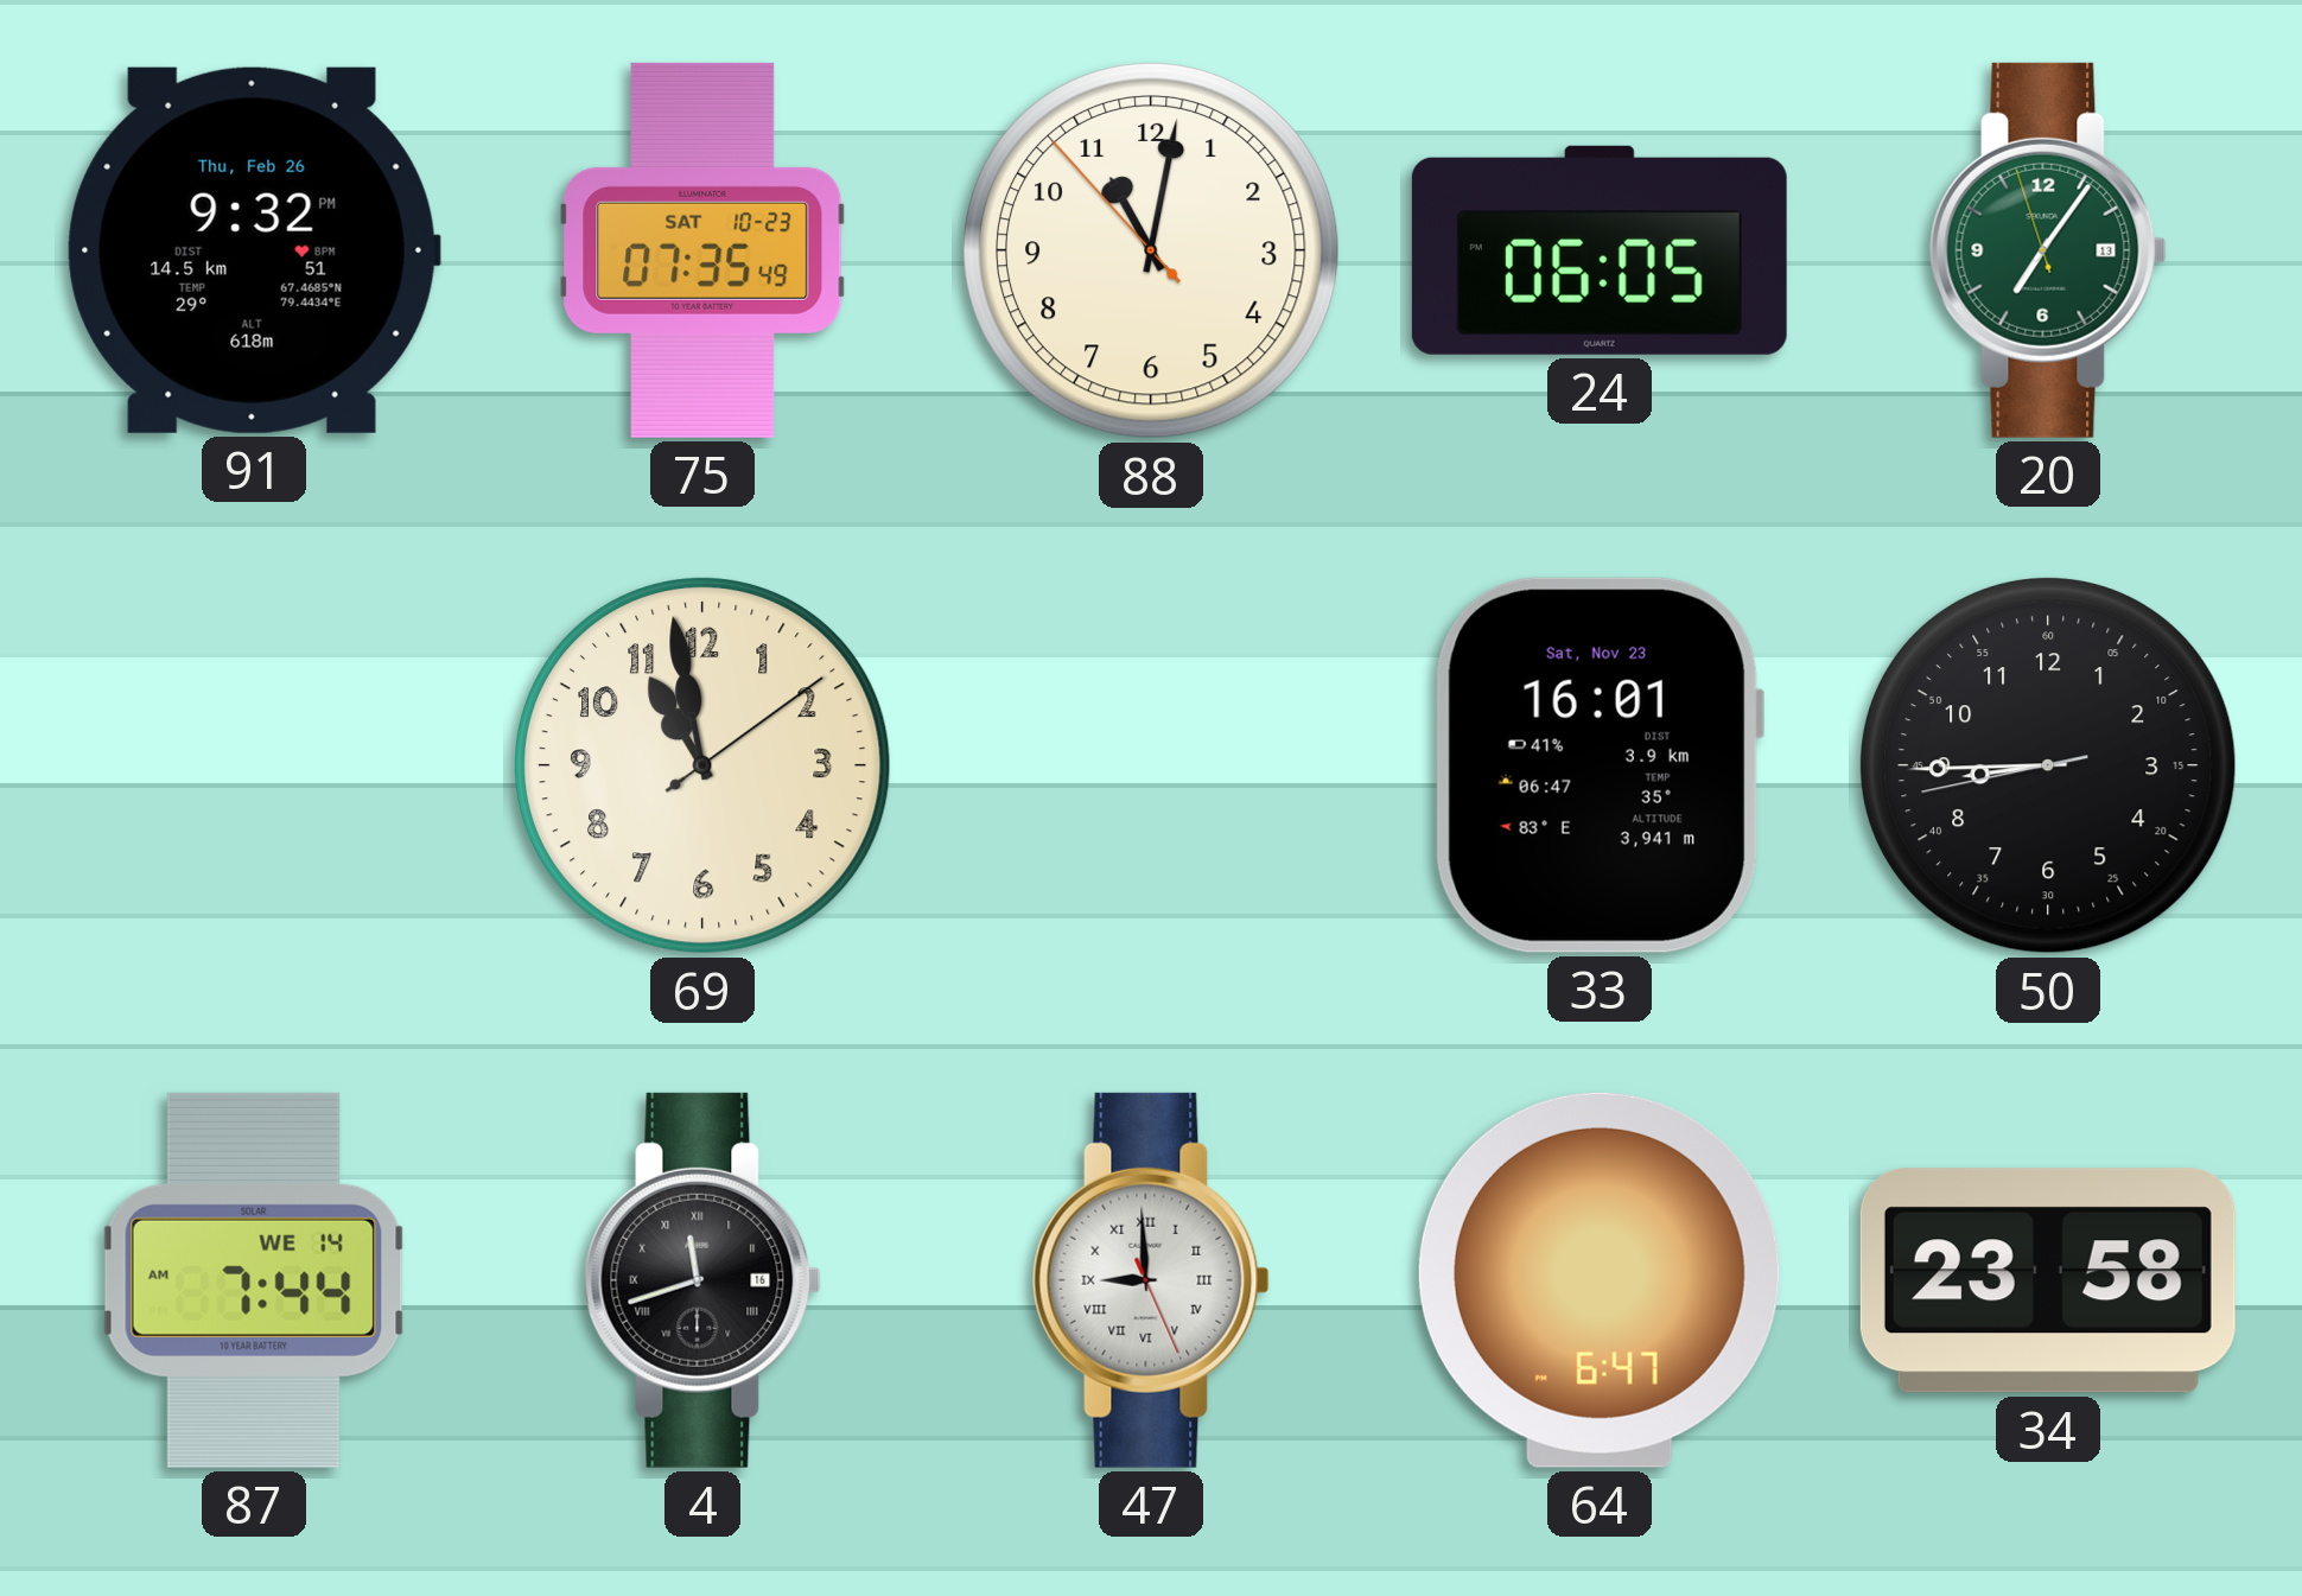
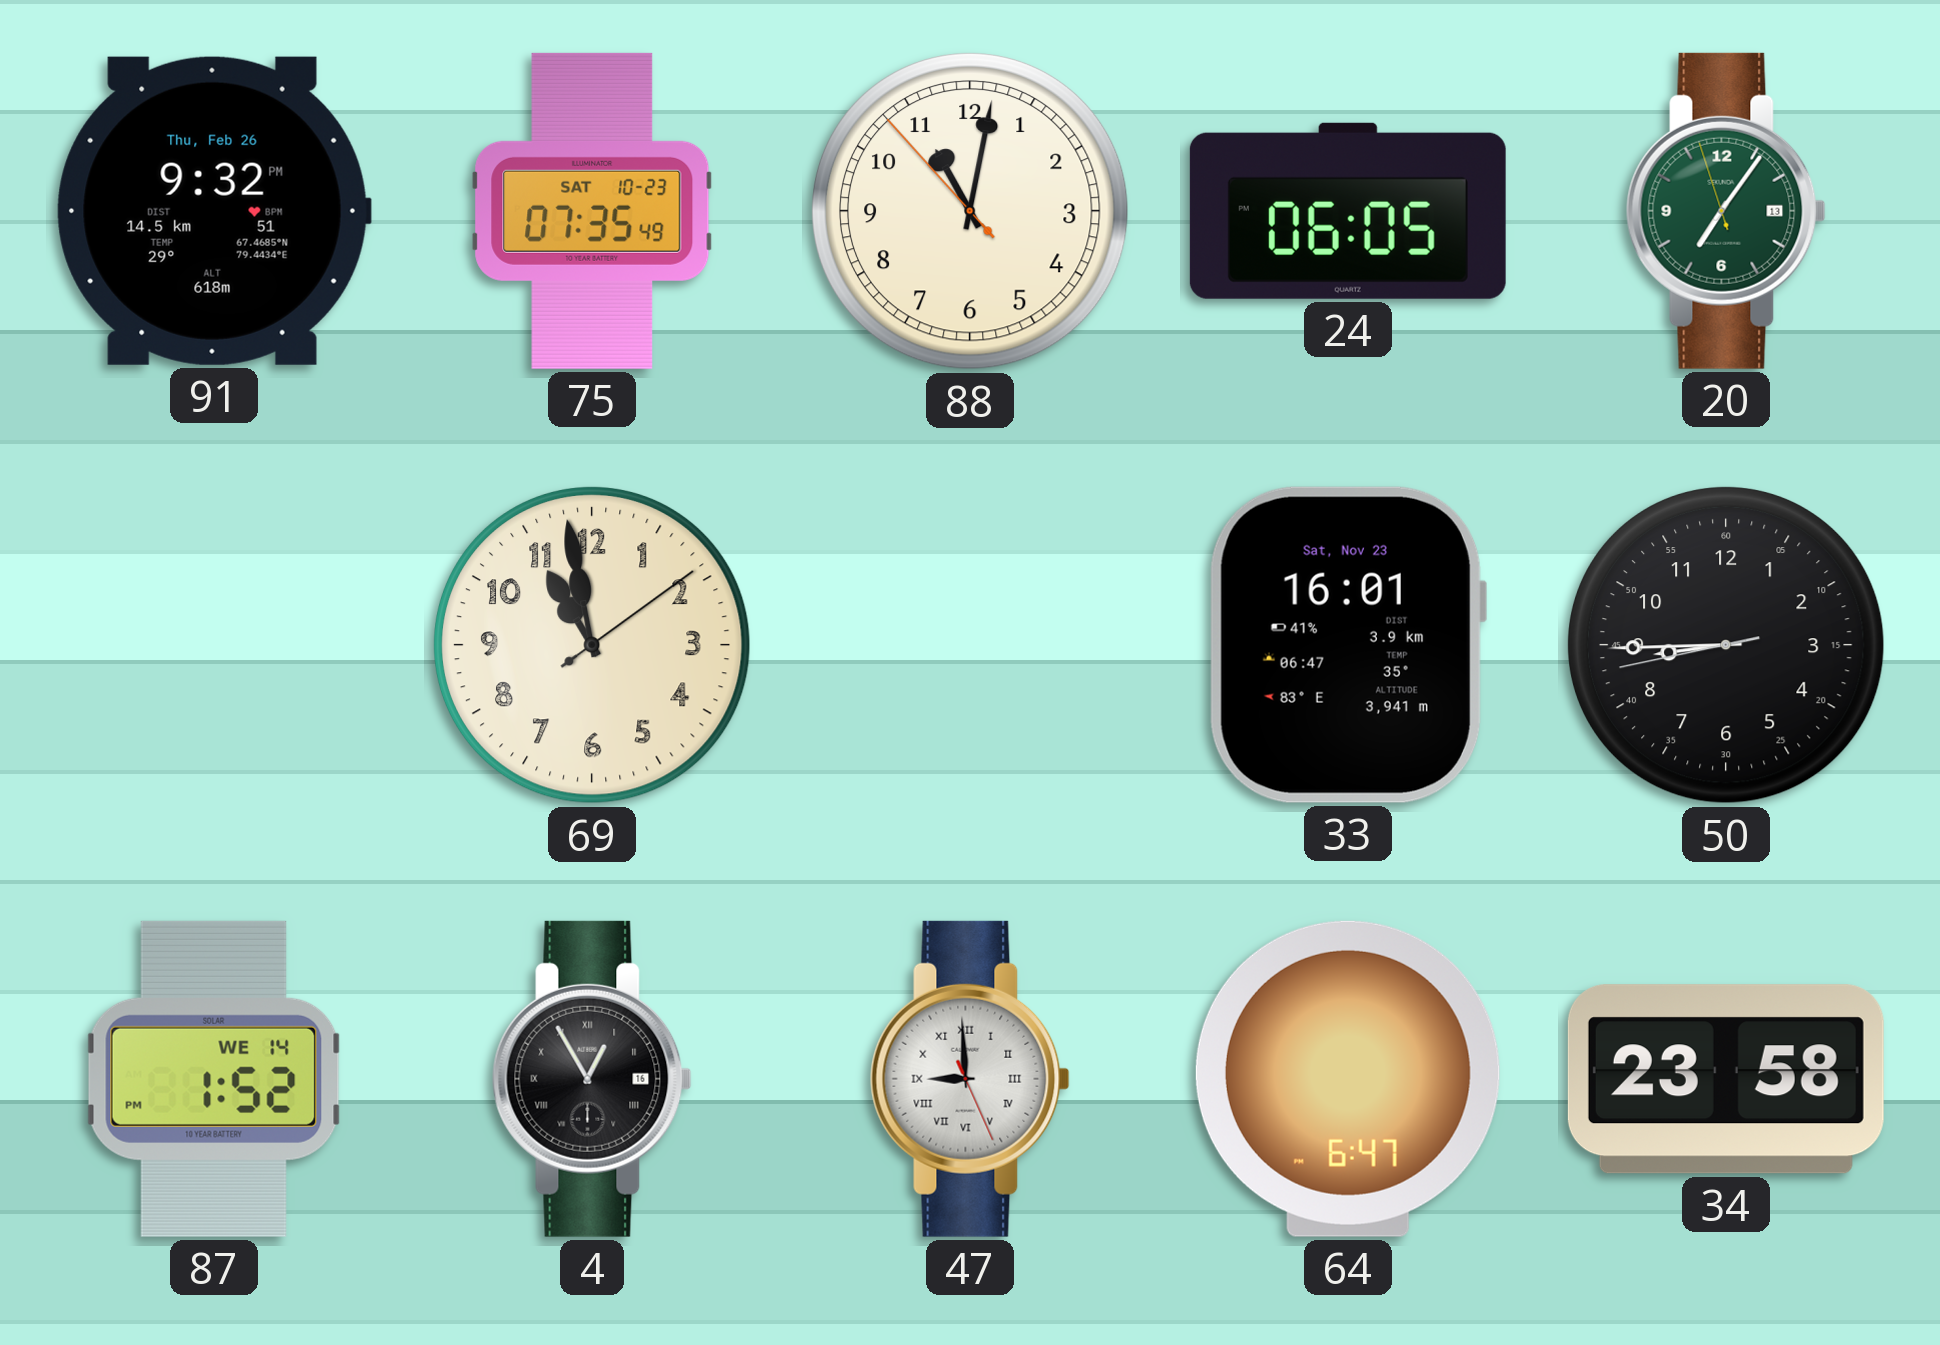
87: 7:44 -> 1:52
4: 11:42 -> 12:55
